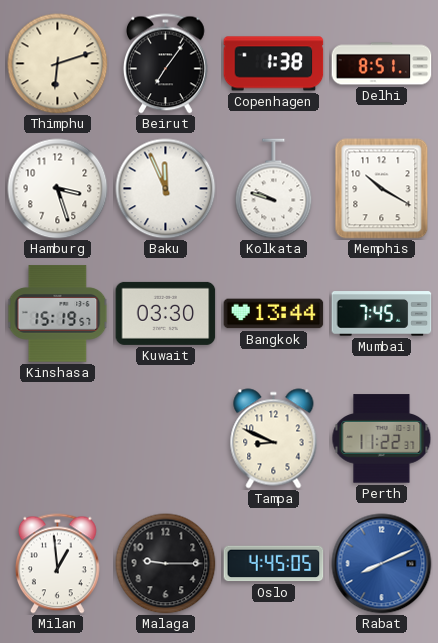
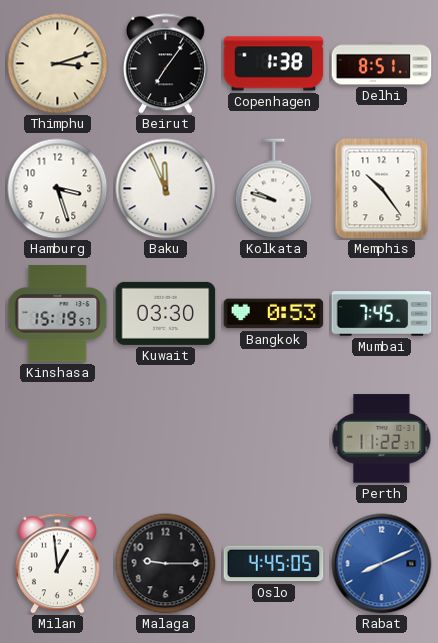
Thimphu: 6:12 -> 3:12
Memphis: 10:20 -> 10:24
Bangkok: 13:44 -> 0:53
Tampa: 8:49 -> none
